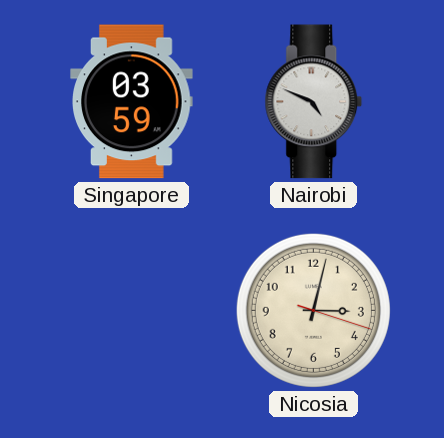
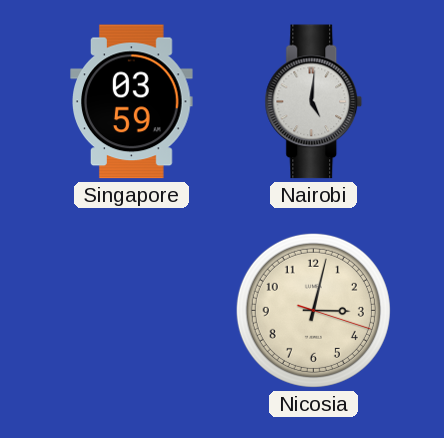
Nairobi: 4:49 -> 5:01
